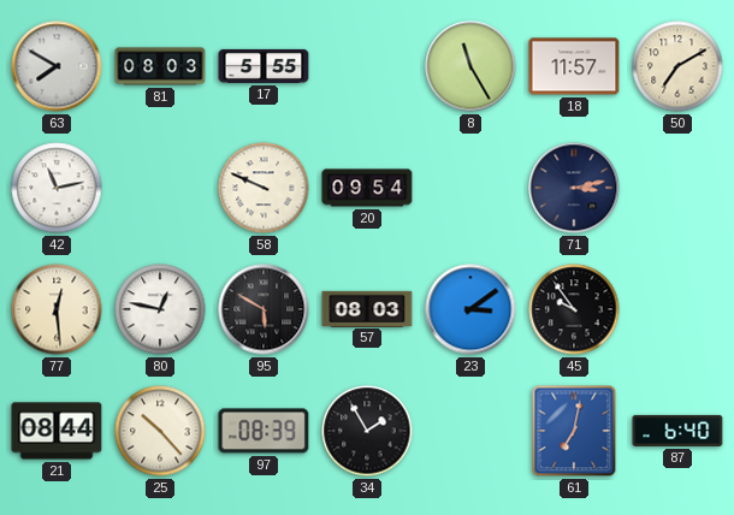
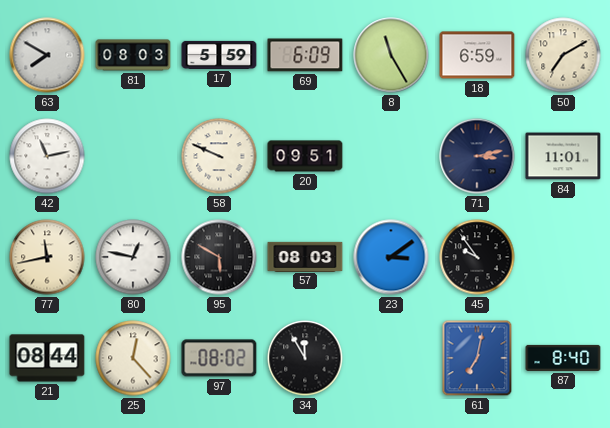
17: 5:55 -> 5:59
69: none -> 6:09
18: 11:57 -> 6:59
20: 09:54 -> 09:51
84: none -> 11:01
77: 12:29 -> 11:43
25: 10:23 -> 12:23
97: 08:39 -> 08:02
34: 1:55 -> 11:55
87: 6:40 -> 8:40
